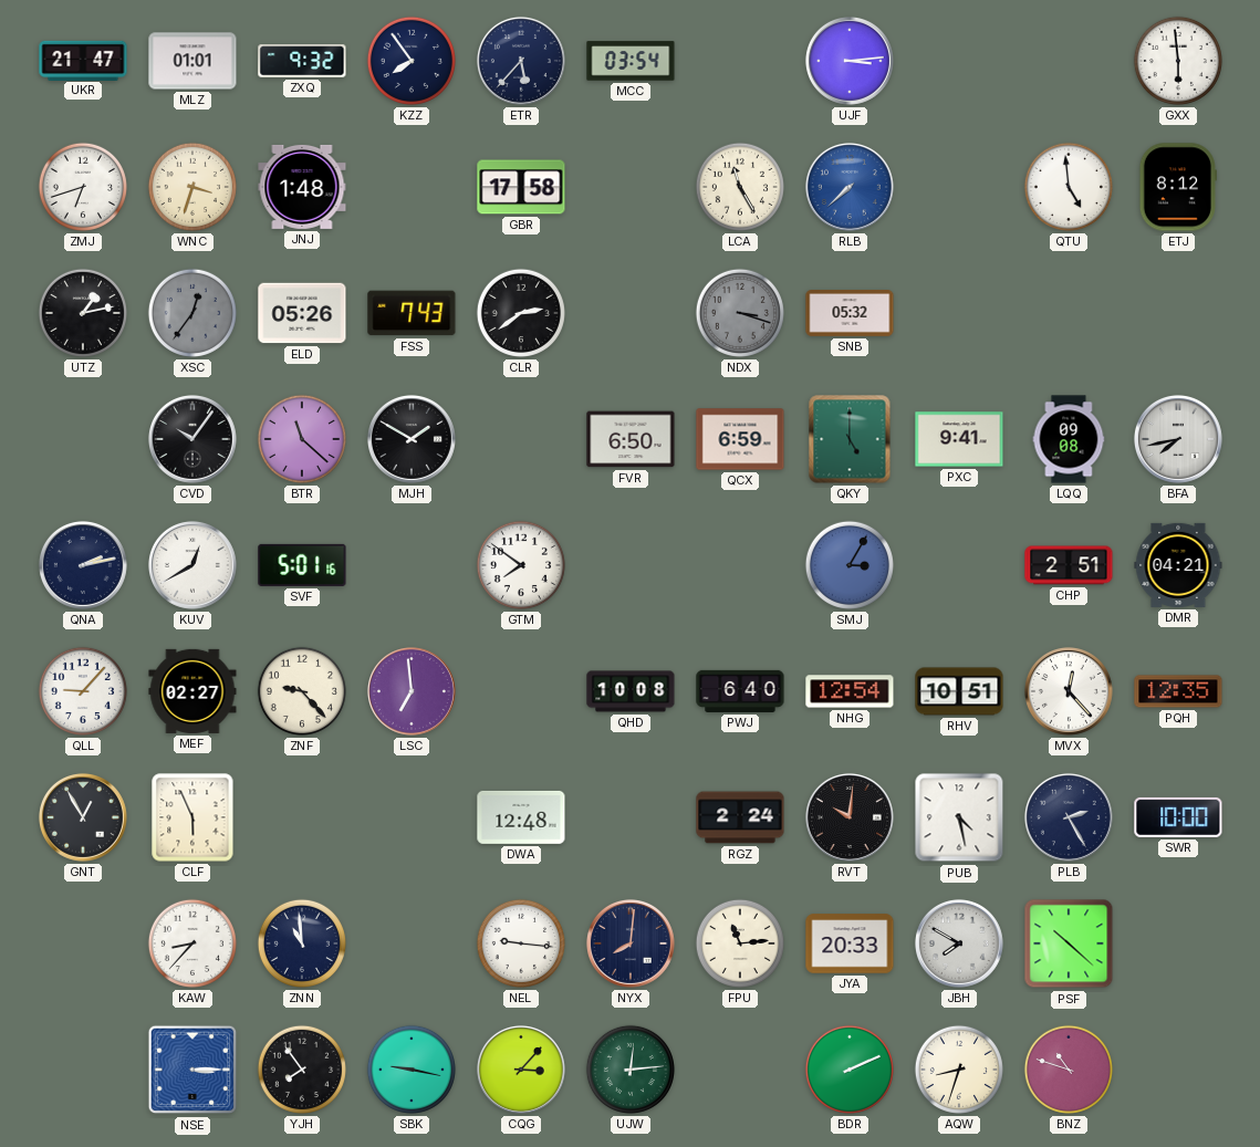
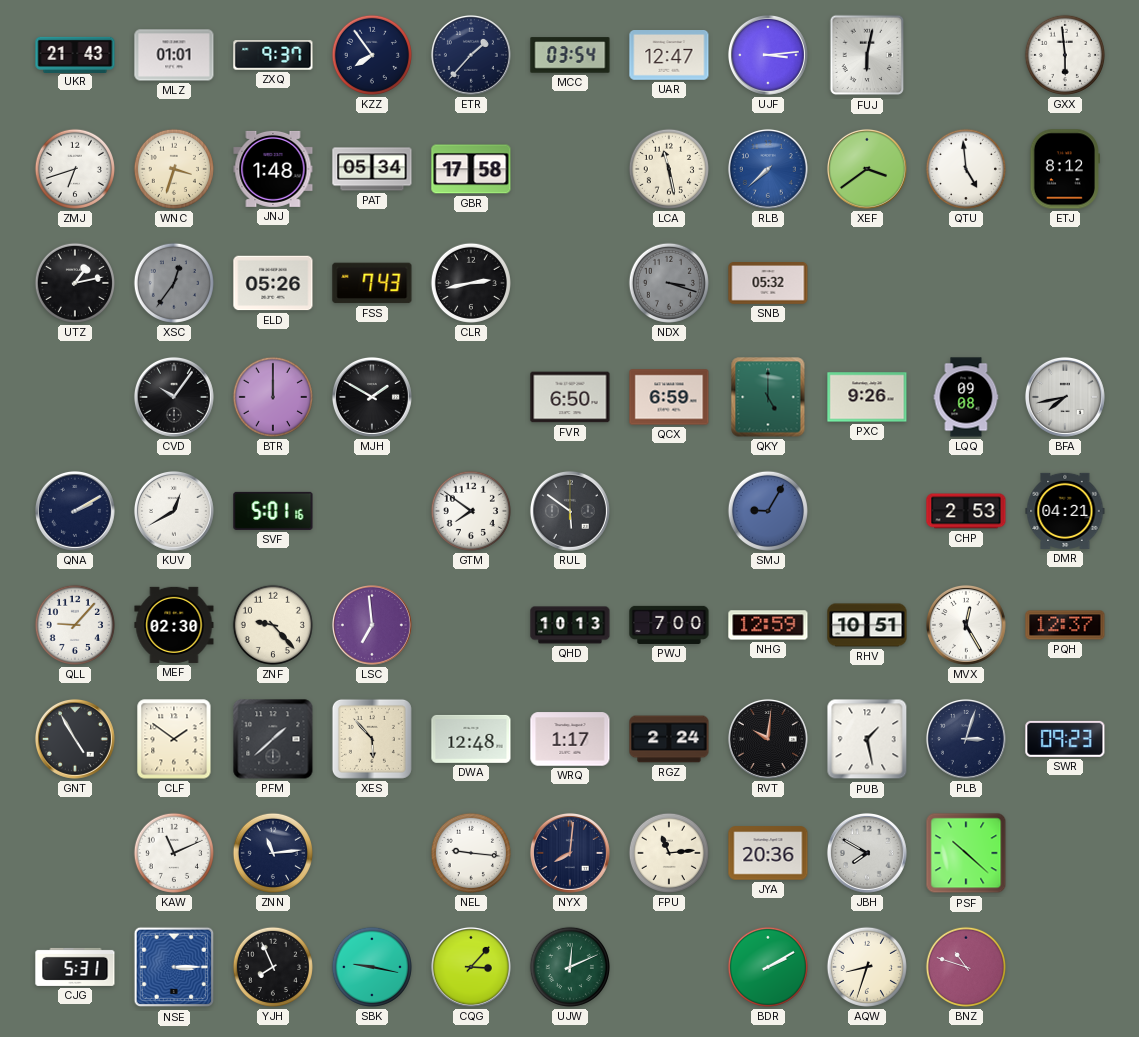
UKR: 21:47 -> 21:43
ZXQ: 9:32 -> 9:37
ETR: 5:37 -> 1:37
UAR: none -> 12:47
FUJ: none -> 6:02
PAT: none -> 05:34
LCA: 11:25 -> 11:28
XEF: none -> 3:39
CLR: 2:39 -> 2:43
BTR: 11:22 -> 12:00
PXC: 9:41 -> 9:26
QNA: 2:13 -> 2:10
RUL: none -> 5:51
SMJ: 3:05 -> 9:05
CHP: 2:51 -> 2:53
MEF: 02:27 -> 02:30
QHD: 10:08 -> 10:13
PWJ: 6:40 -> 7:00
NHG: 12:54 -> 12:59
MVX: 12:23 -> 12:25
PQH: 12:35 -> 12:37
GNT: 12:55 -> 4:55
CLF: 5:56 -> 1:51
PFM: none -> 1:38
XES: none -> 5:53
WRQ: none -> 1:17
PUB: 4:28 -> 1:28
PLB: 2:25 -> 3:03
SWR: 10:00 -> 09:23
KAW: 8:37 -> 11:11
ZNN: 10:59 -> 11:14
JYA: 20:33 -> 20:36
CJG: none -> 5:31
YJH: 7:54 -> 7:56
UJW: 12:14 -> 12:11
BDR: 2:11 -> 2:10
